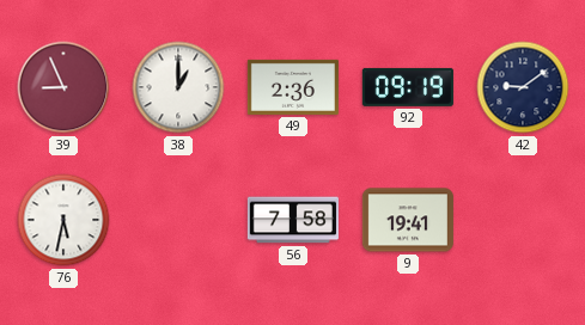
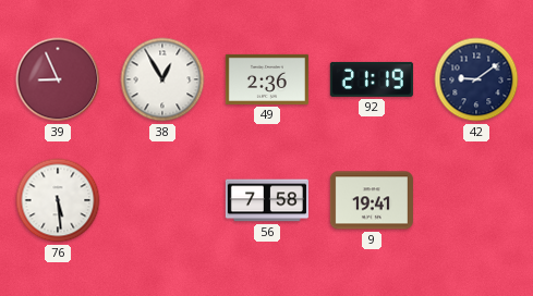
38: 1:00 -> 12:55
92: 09:19 -> 21:19
76: 5:32 -> 5:29
